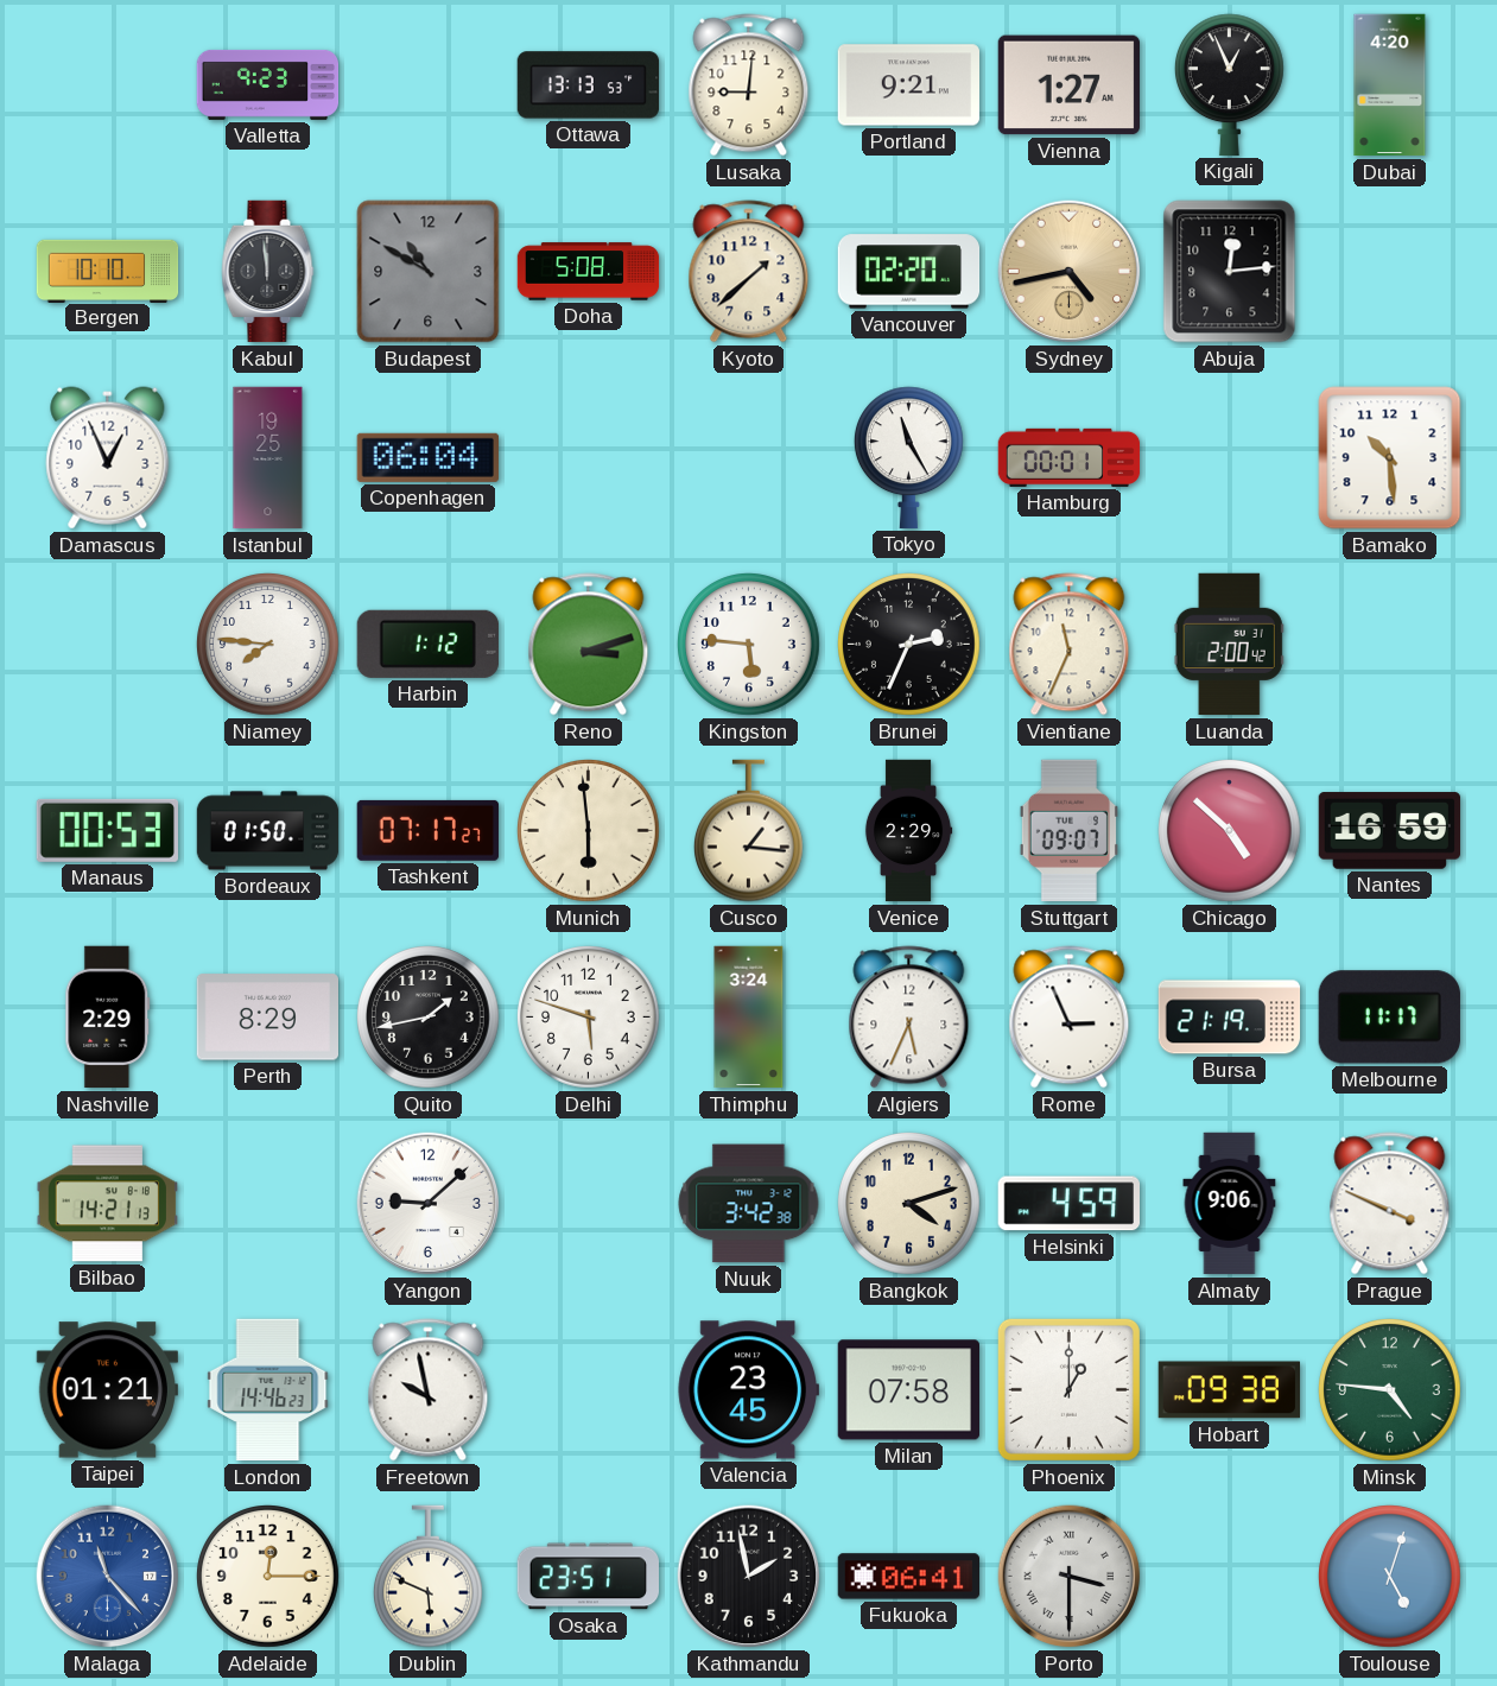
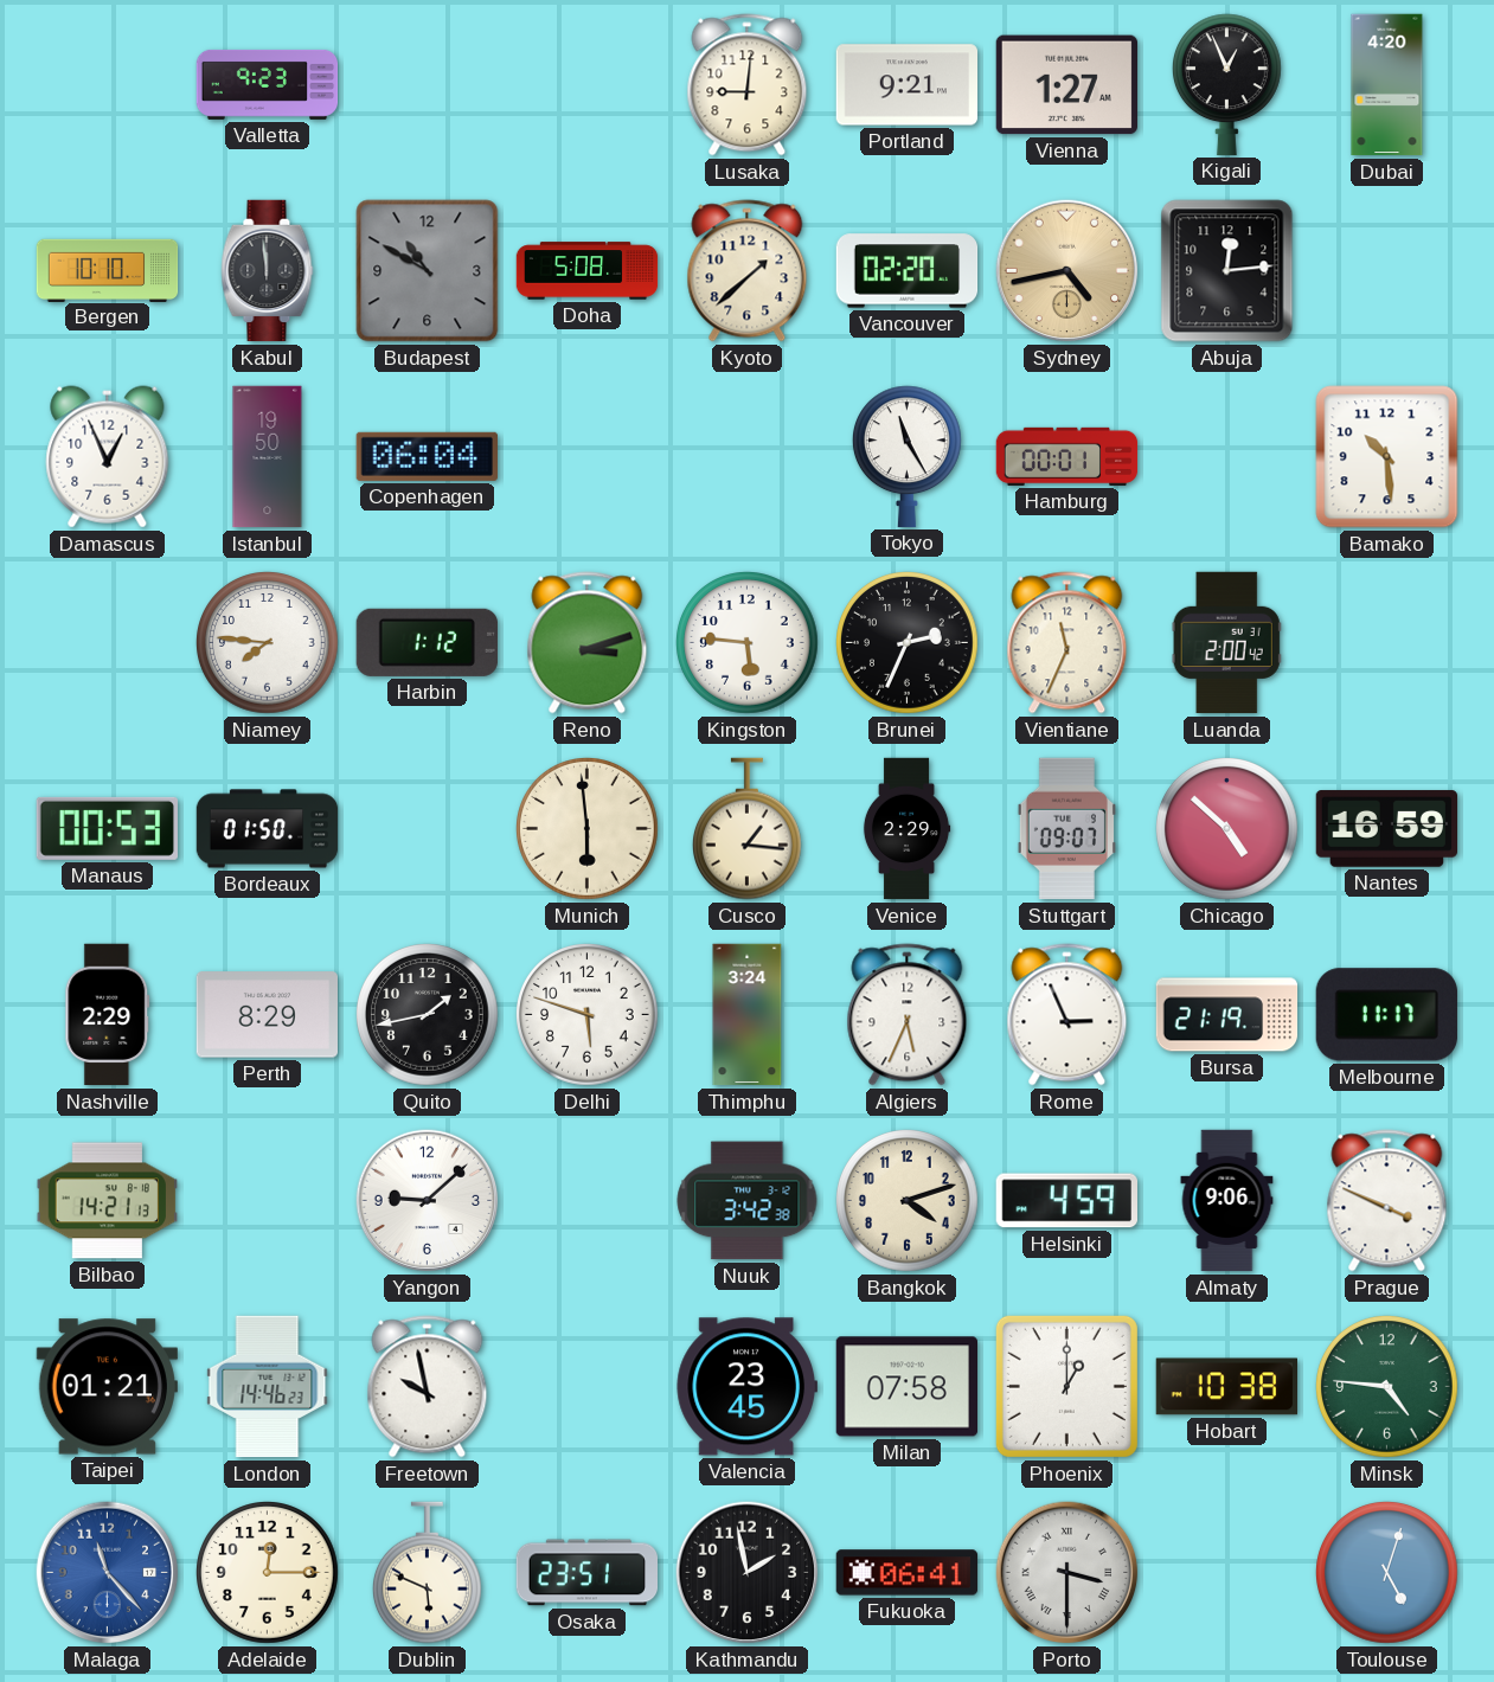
Ottawa: 13:13 -> none
Istanbul: 19:25 -> 19:50
Tashkent: 07:17 -> none
Hobart: 09:38 -> 10:38
